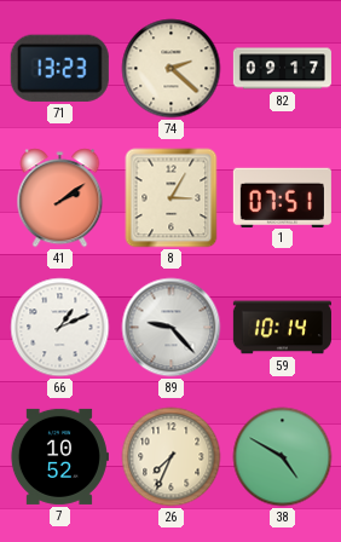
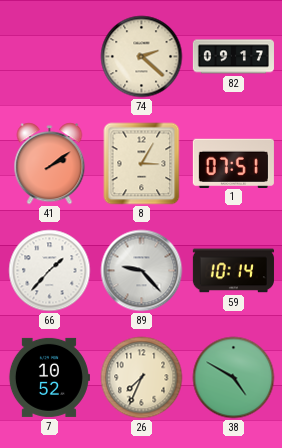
71: 13:23 -> none
66: 1:11 -> 1:37
